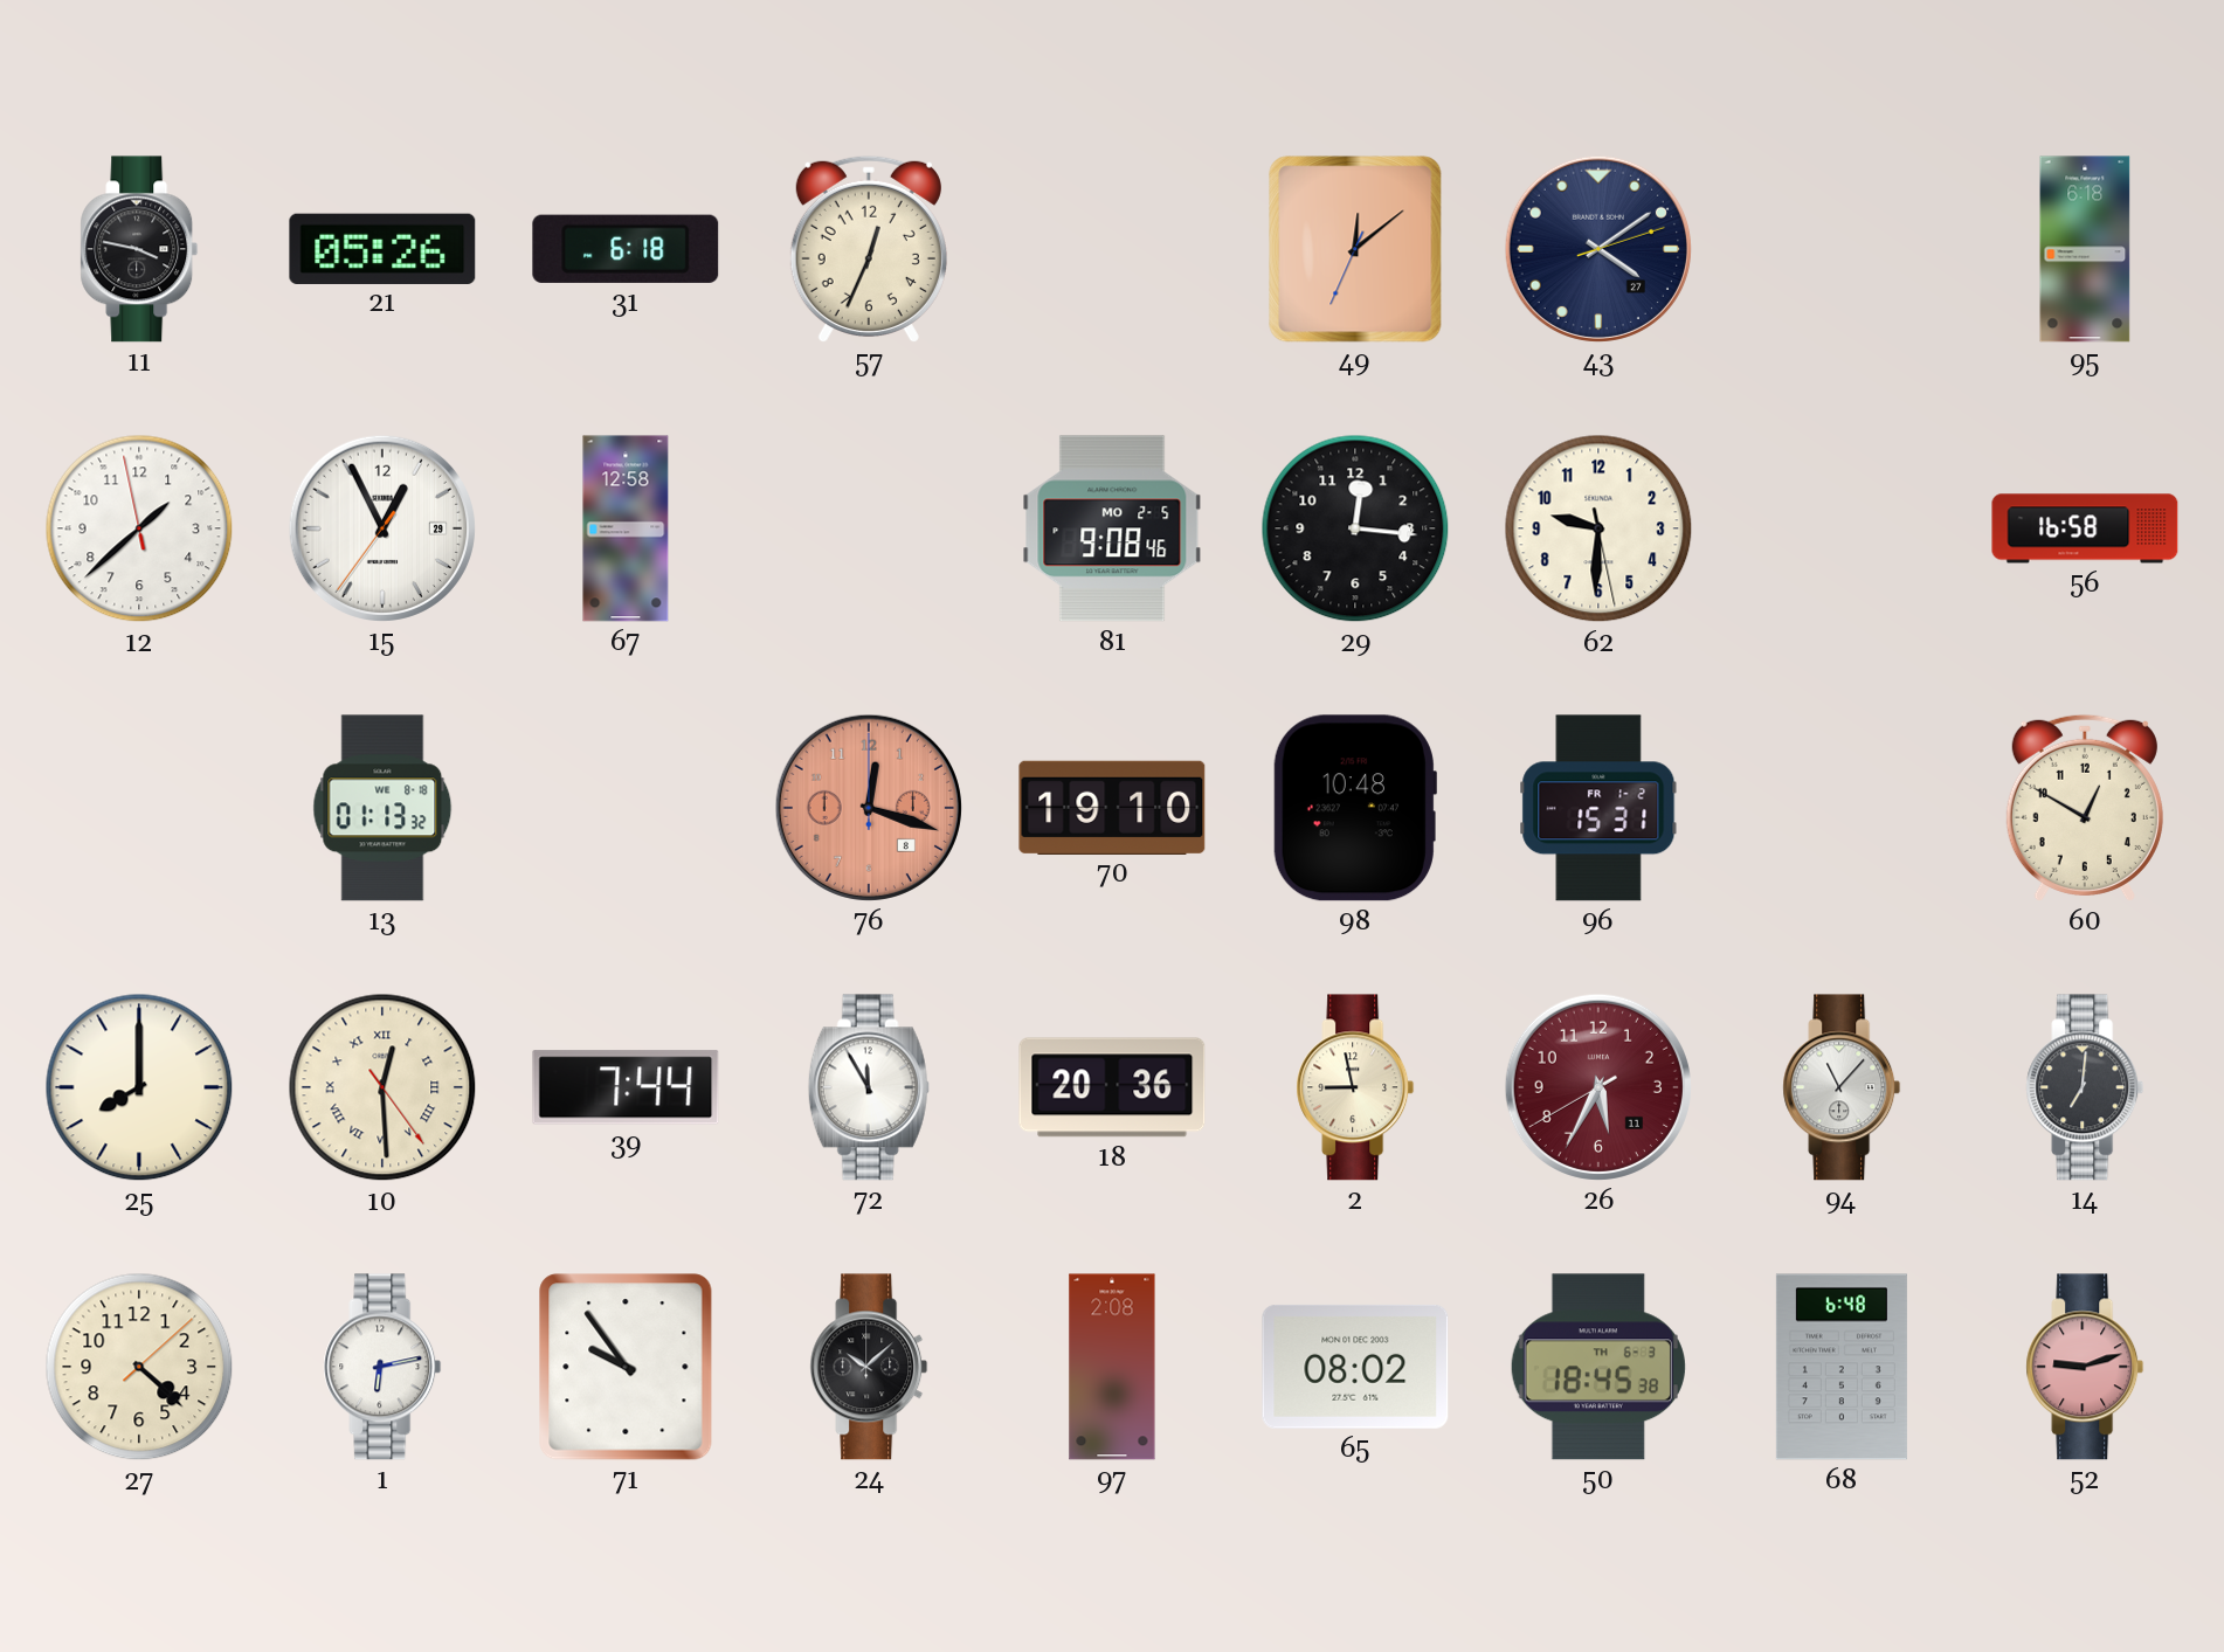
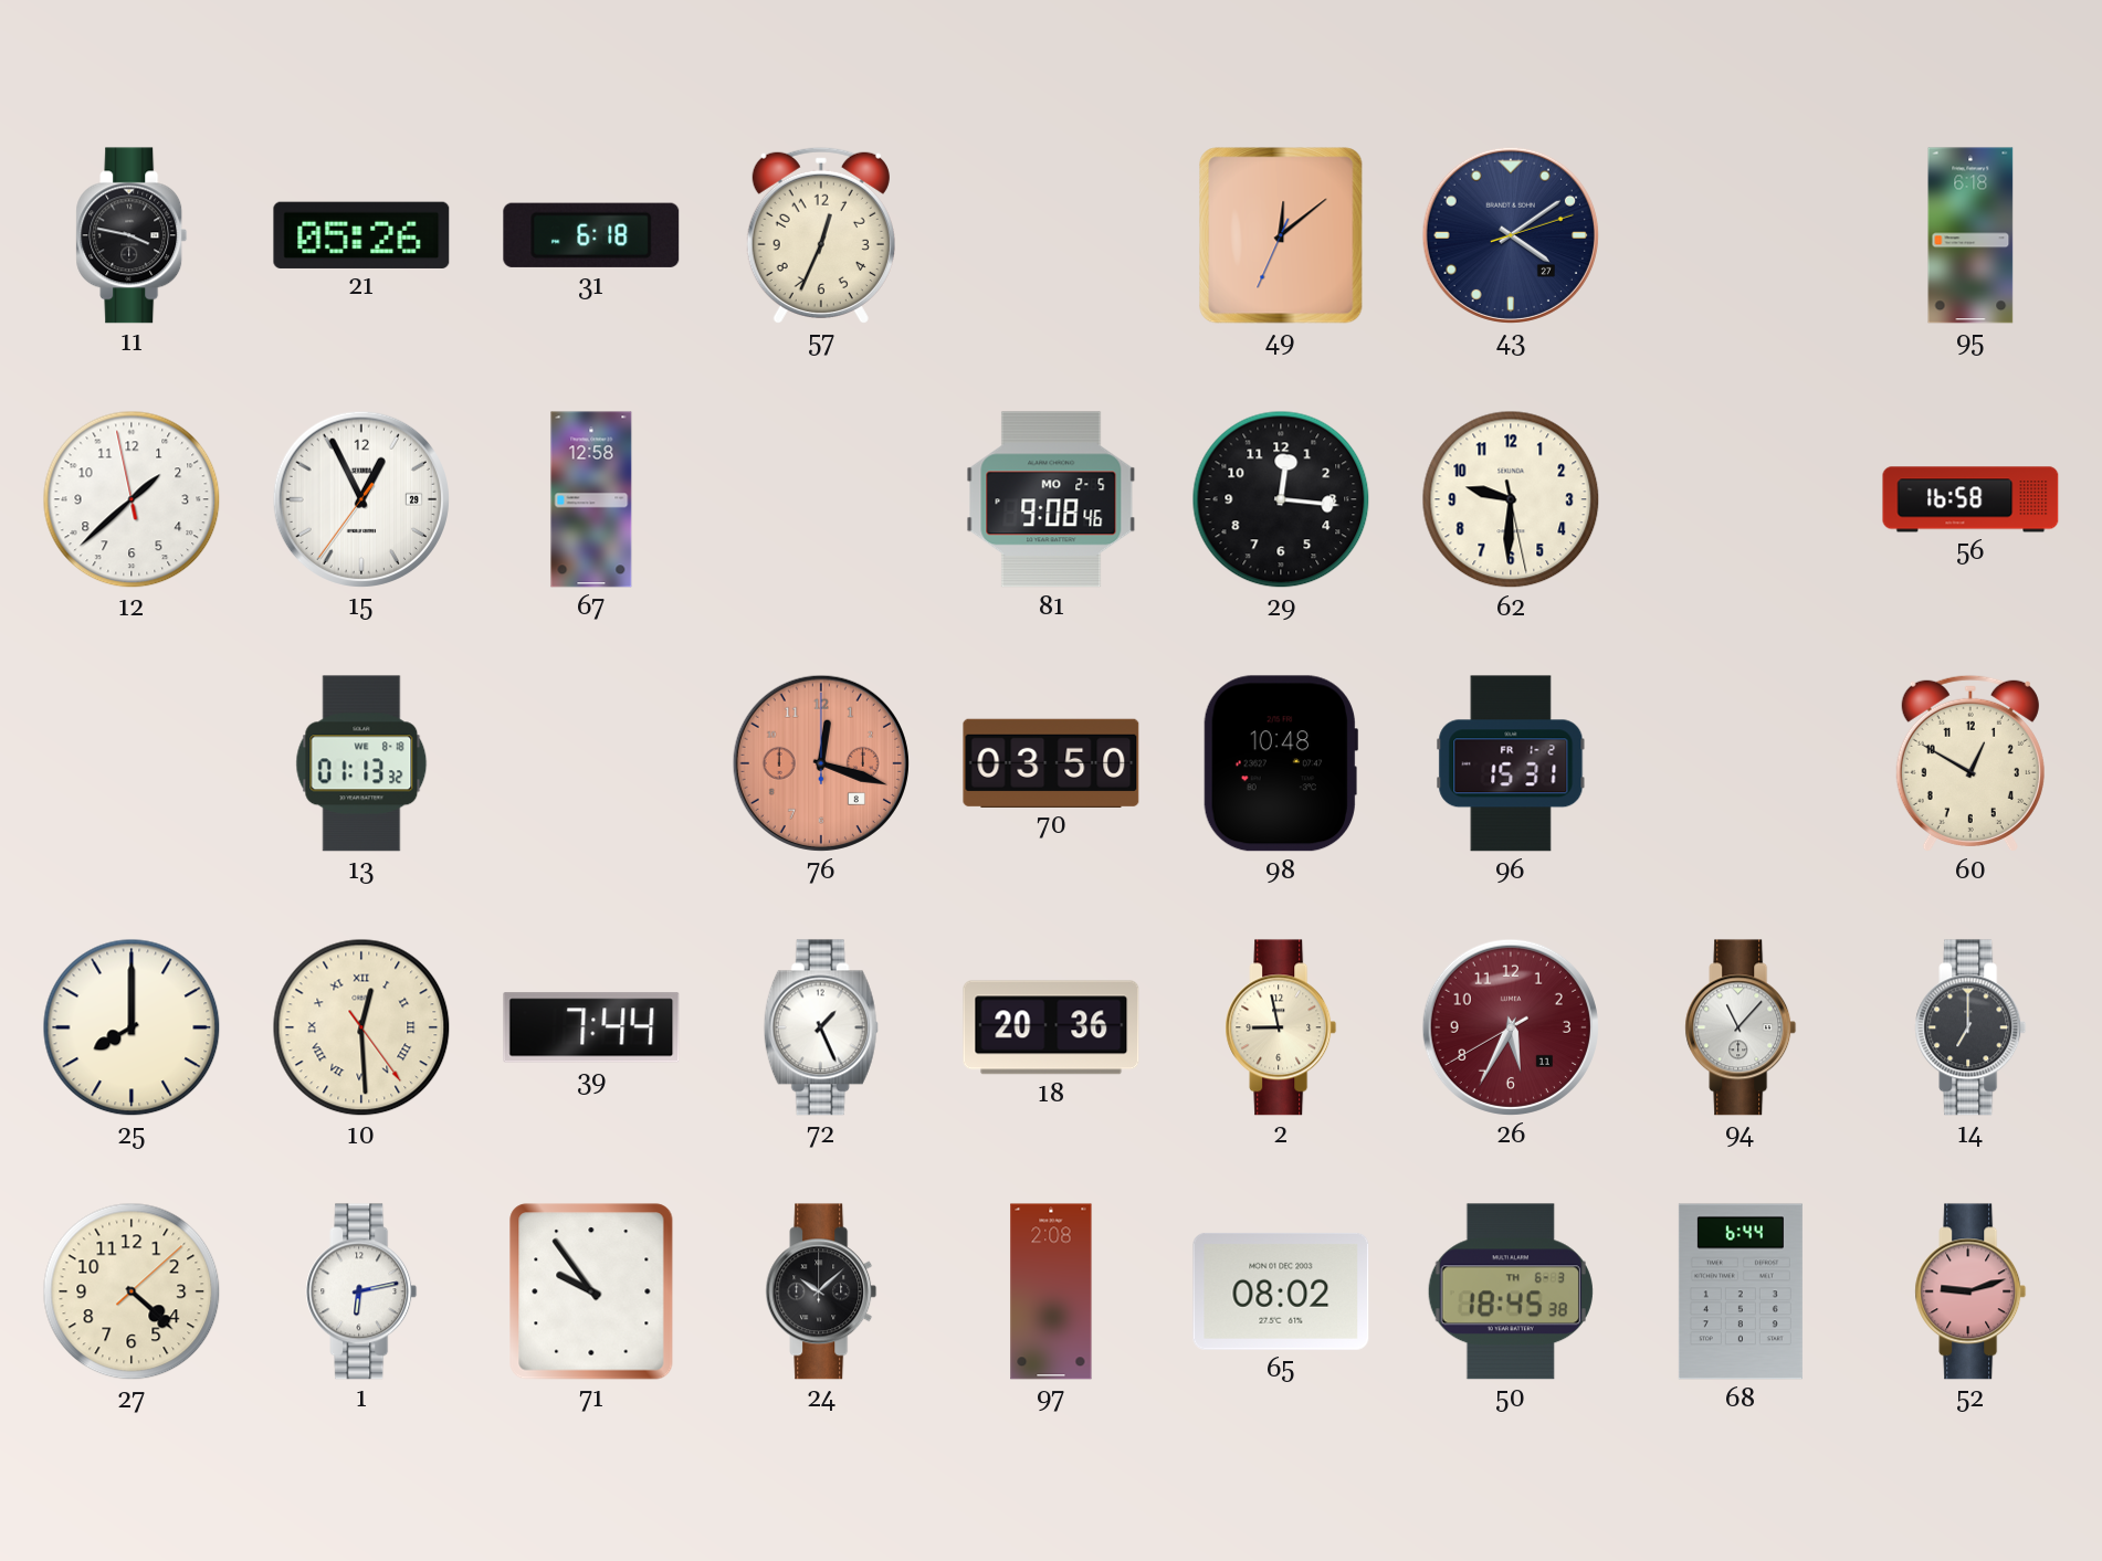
70: 19:10 -> 03:50
72: 11:55 -> 1:26
14: 7:01 -> 7:00
68: 6:48 -> 6:44
